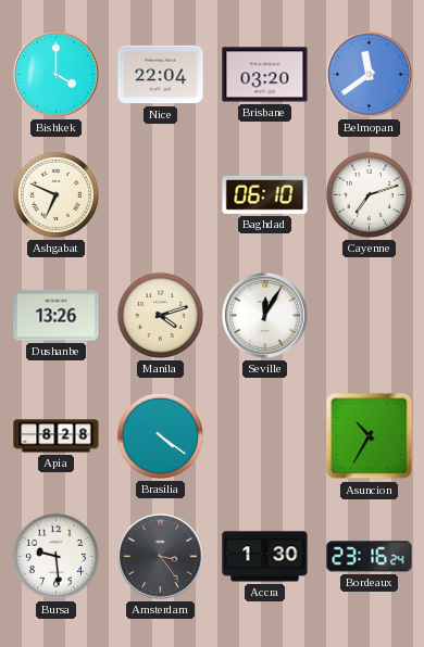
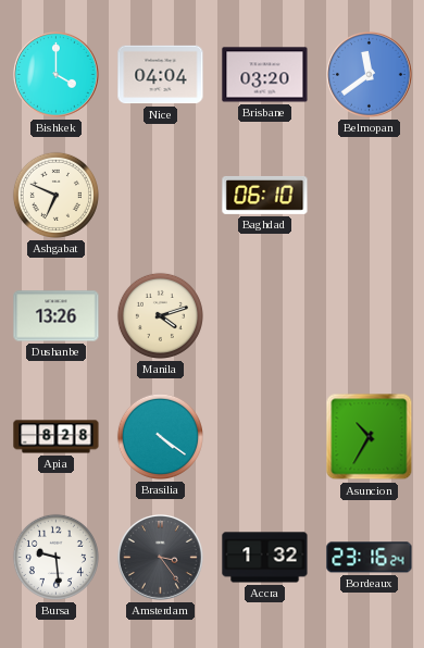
Nice: 22:04 -> 04:04
Cayenne: 7:12 -> none
Seville: 12:05 -> none
Accra: 1:30 -> 1:32
